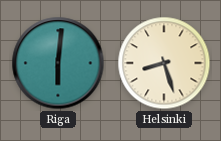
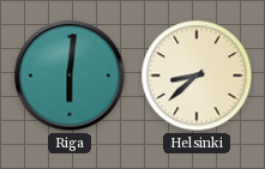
Helsinki: 8:27 -> 8:38
